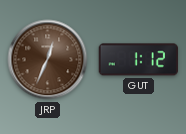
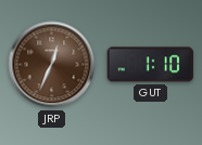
GUT: 1:12 -> 1:10
